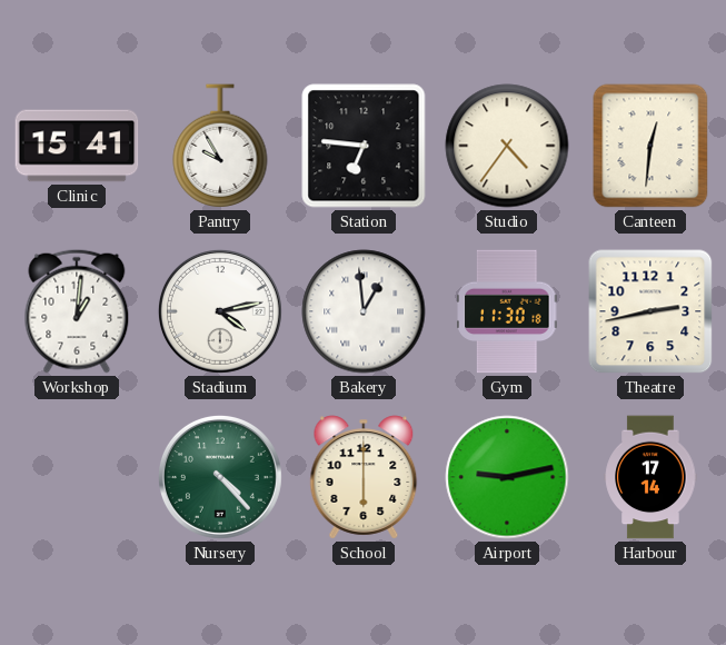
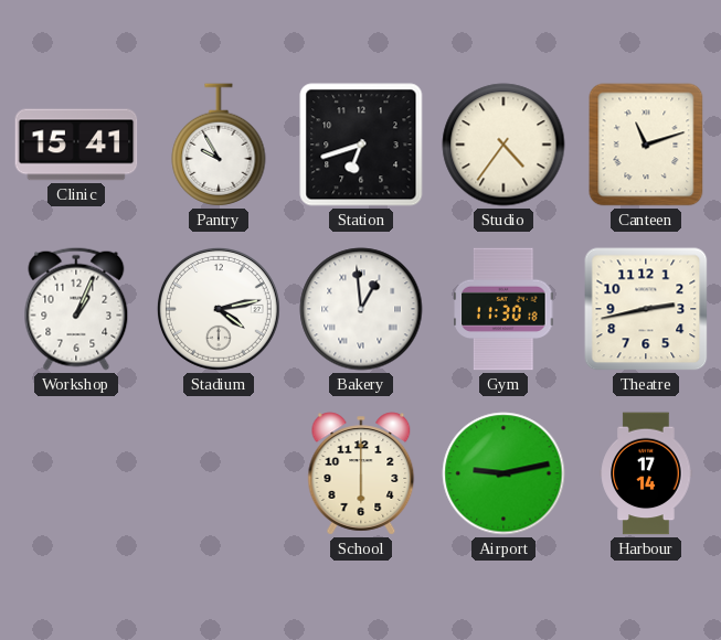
Station: 6:46 -> 6:42
Canteen: 12:31 -> 11:12
Workshop: 1:01 -> 1:04
Nursery: 4:23 -> none
